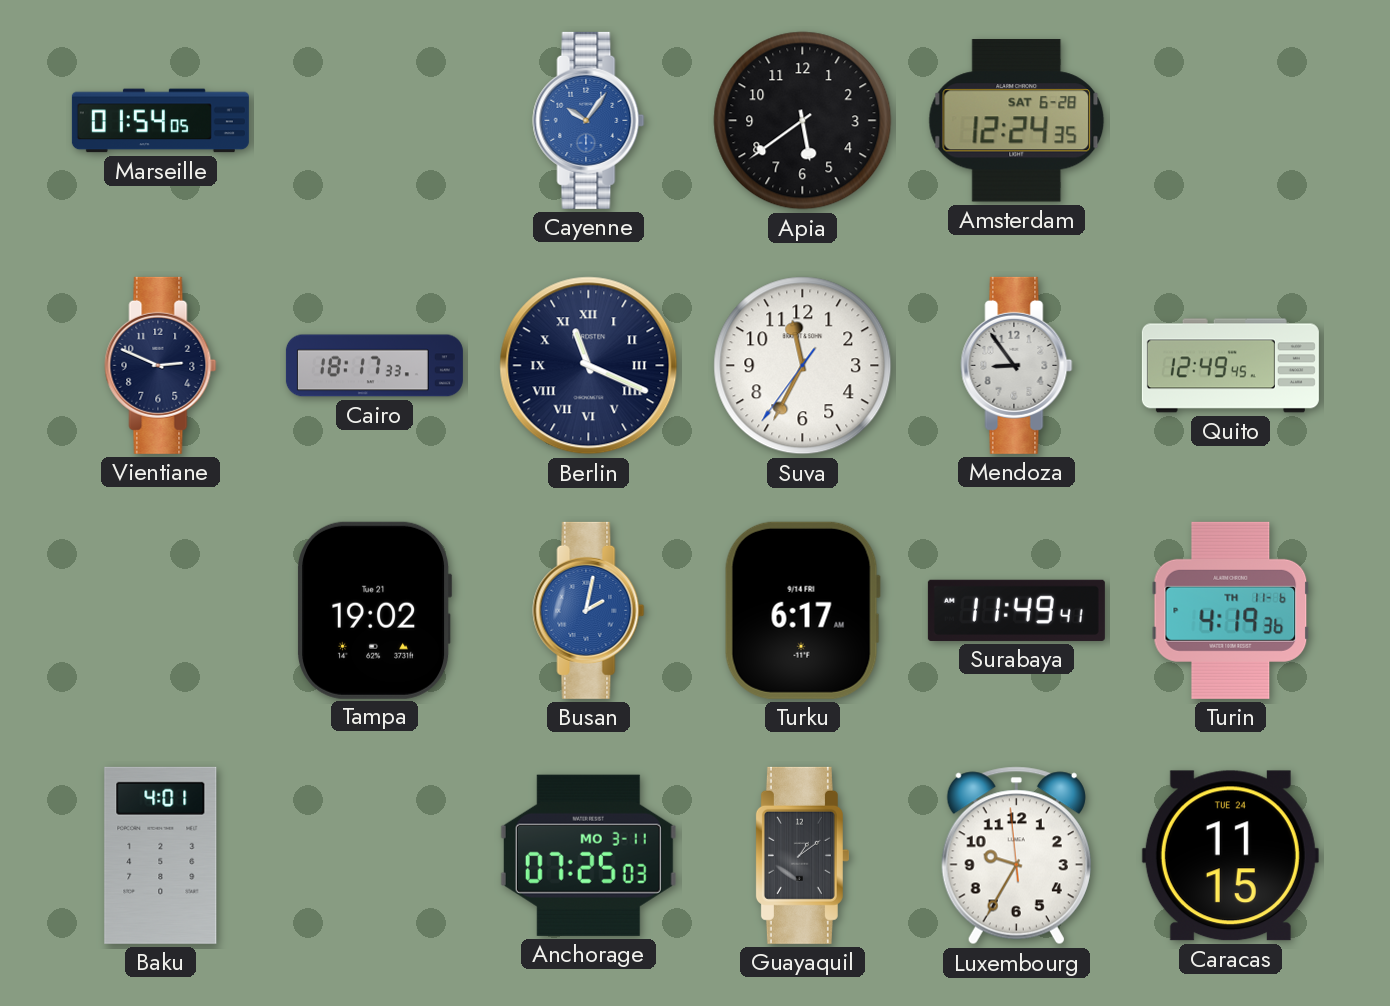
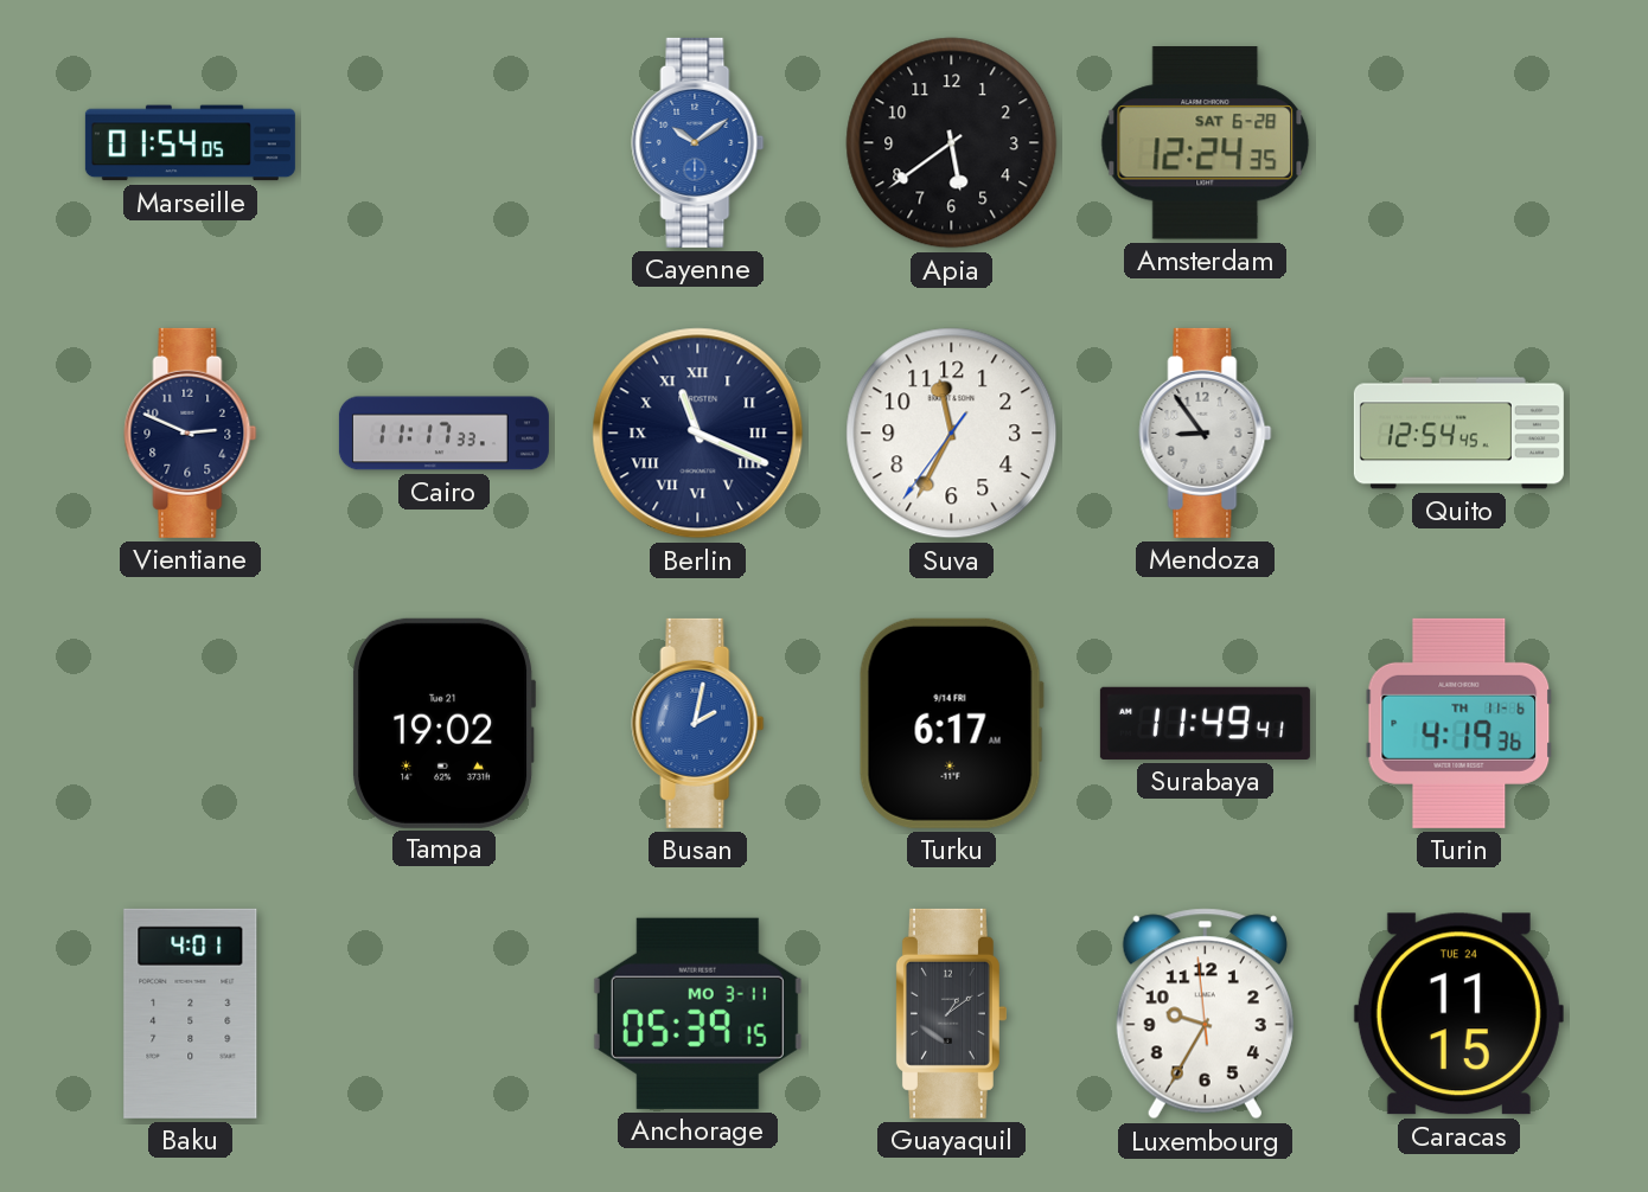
Cayenne: 10:06 -> 10:09
Cairo: 18:17 -> 11:17
Quito: 12:49 -> 12:54
Anchorage: 07:25 -> 05:39
